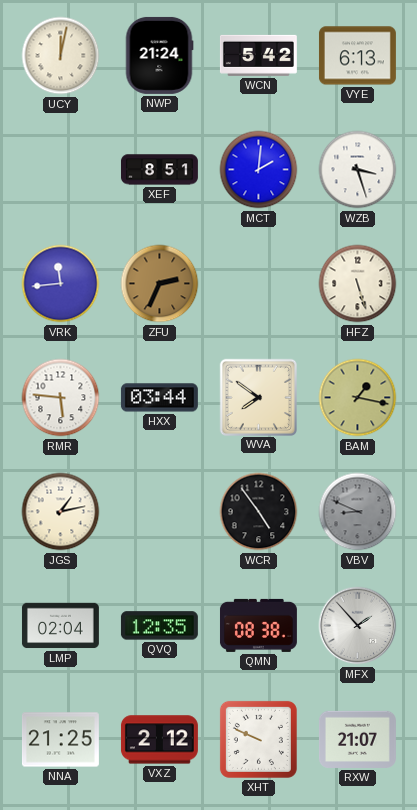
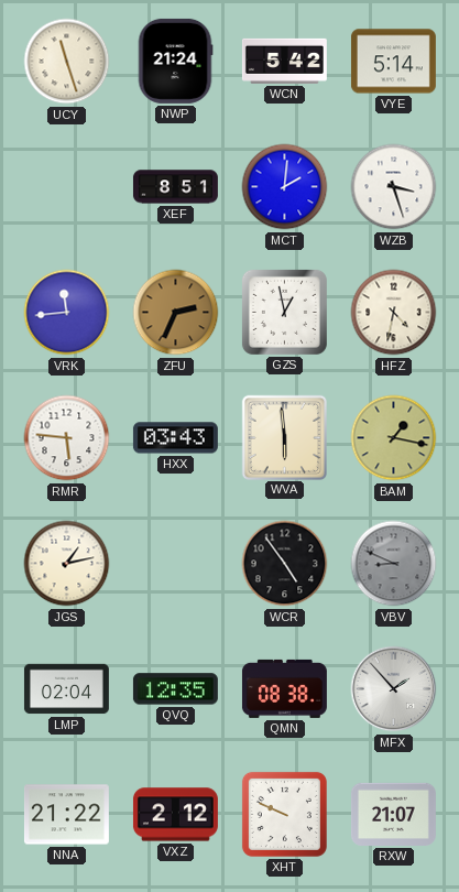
UCY: 12:02 -> 11:27
VYE: 6:13 -> 5:14
GZS: none -> 12:58
HFZ: 5:27 -> 4:32
HXX: 03:44 -> 03:43
WVA: 7:51 -> 5:59
NNA: 21:25 -> 21:22
